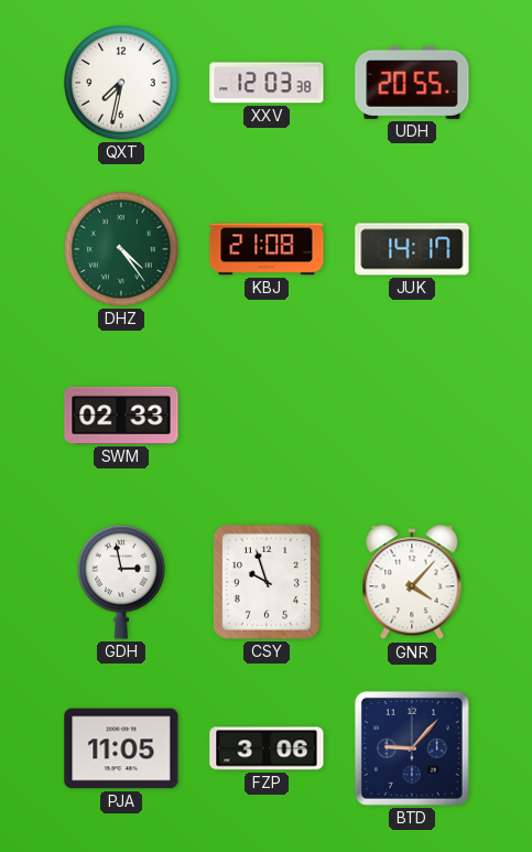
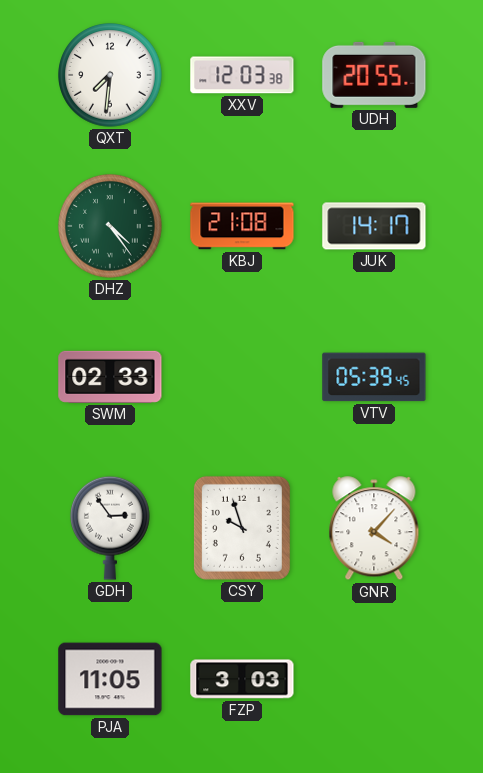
QXT: 7:32 -> 7:31
VTV: none -> 05:39
GDH: 2:58 -> 2:54
FZP: 3:06 -> 3:03
BTD: 9:07 -> none
